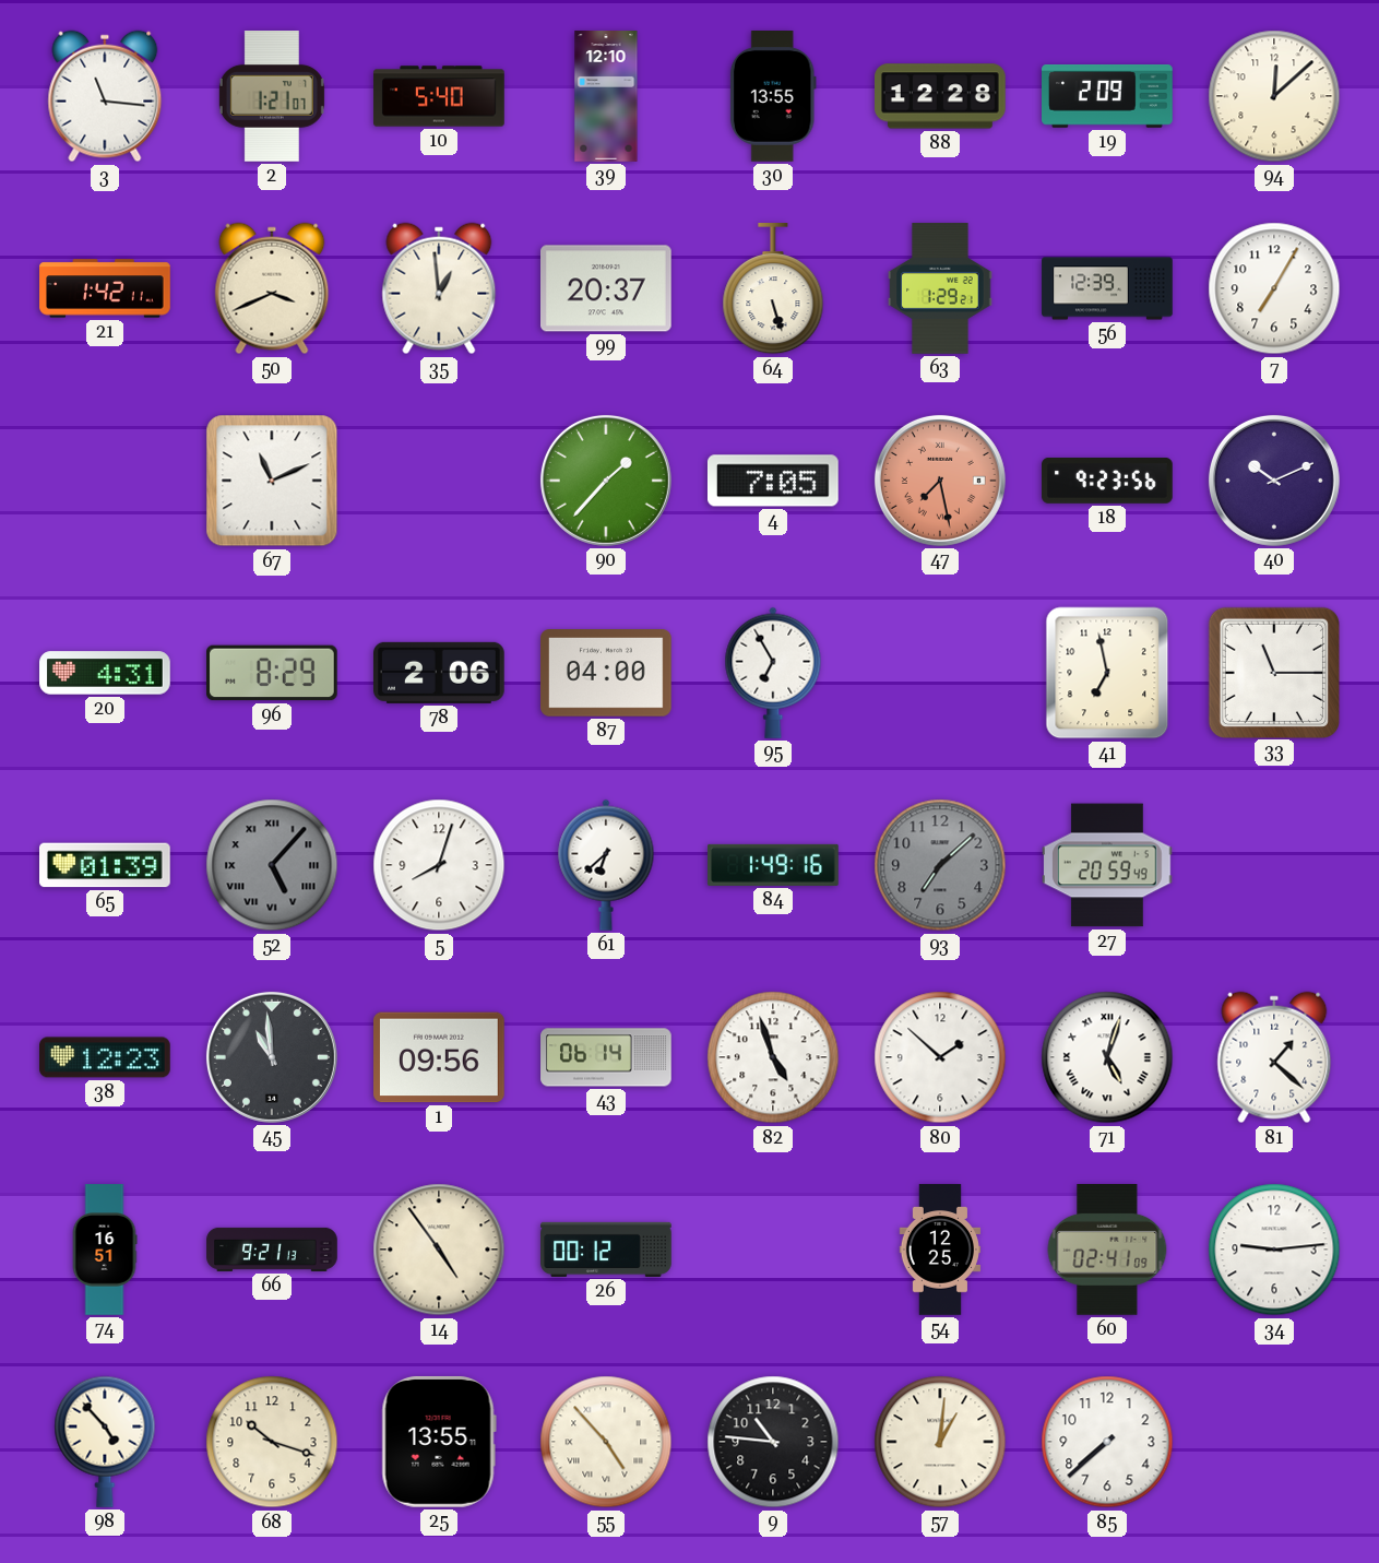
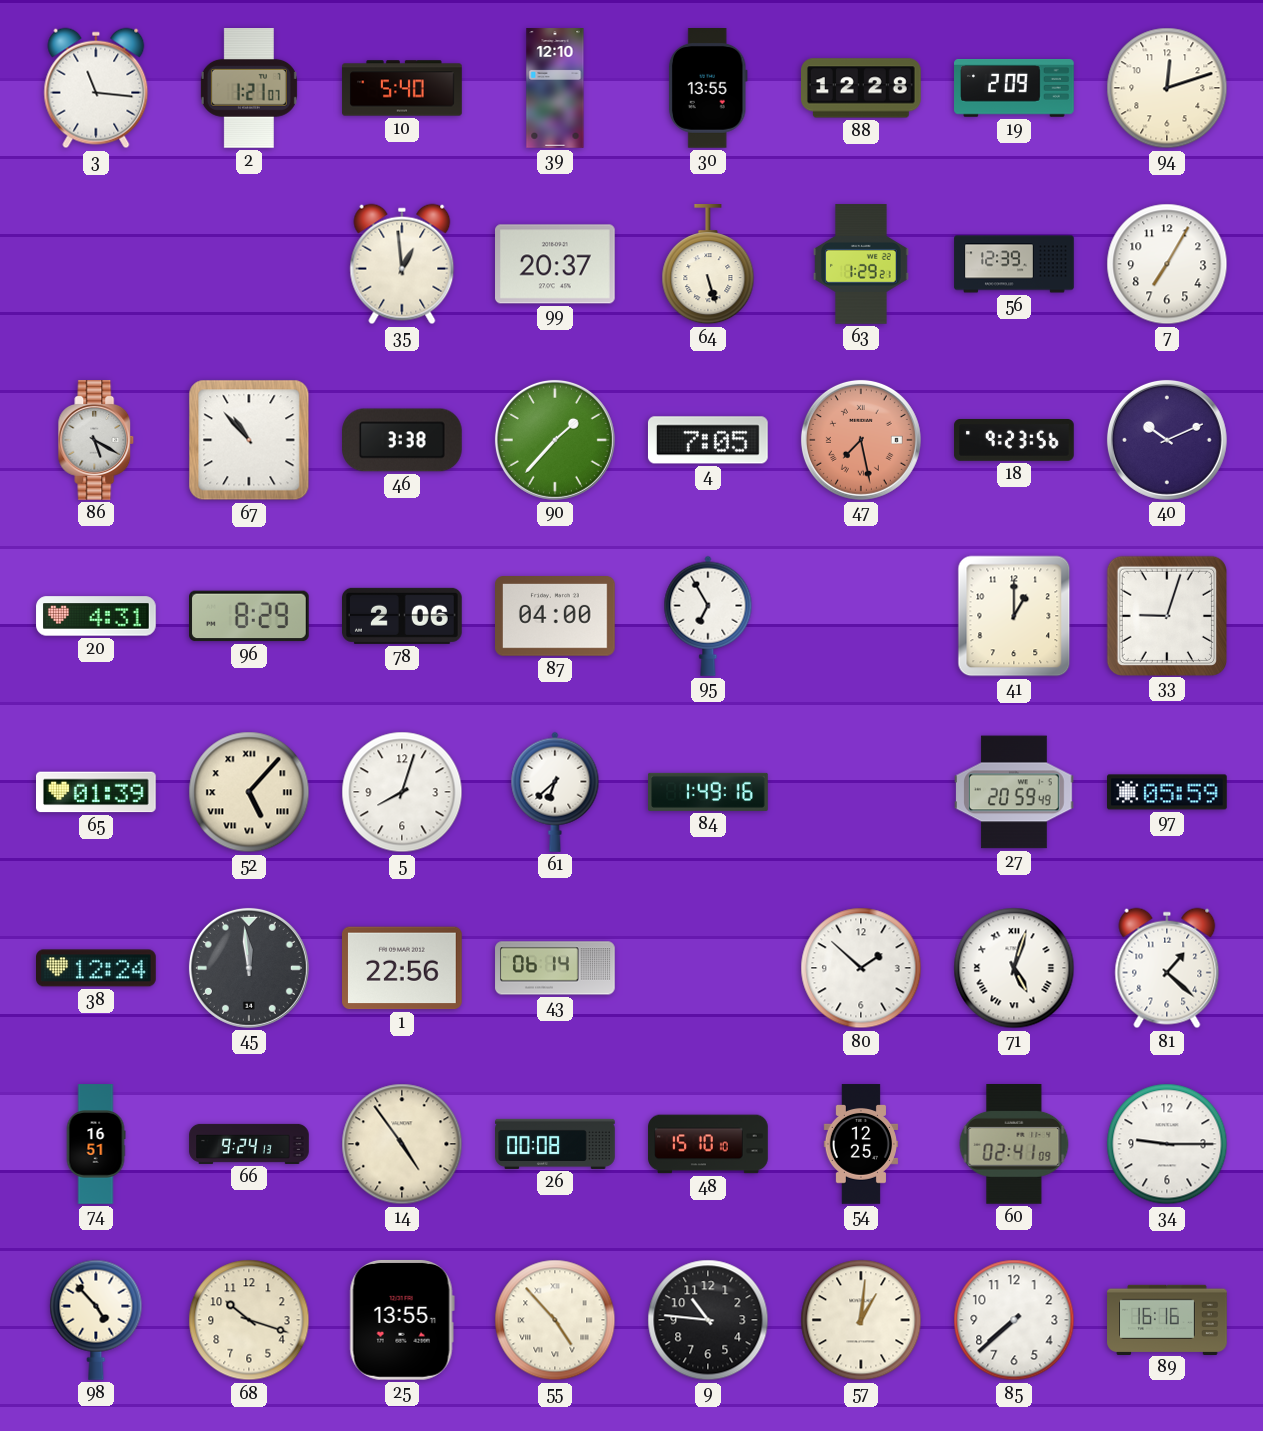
94: 12:08 -> 12:12
21: 1:42 -> none
50: 3:41 -> none
86: none -> 5:20
67: 11:11 -> 10:53
46: none -> 3:38
41: 6:58 -> 1:00
33: 11:15 -> 9:03
52 dial: grey -> cream
93: 7:08 -> none
97: none -> 05:59
38: 12:23 -> 12:24
45: 10:59 -> 11:59
1: 09:56 -> 22:56
82: 4:57 -> none
66: 9:21 -> 9:24
26: 00:12 -> 00:08
48: none -> 15:10
34: 9:14 -> 9:15
89: none -> 16:16
